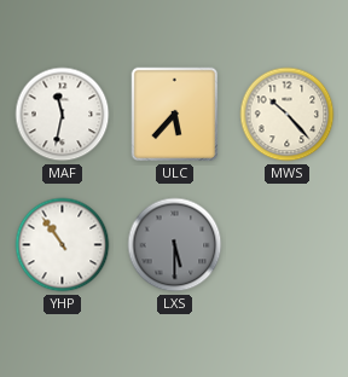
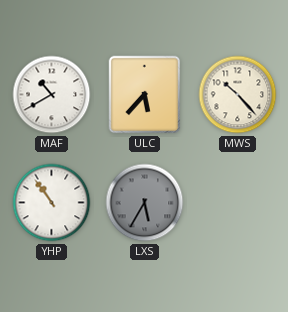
MAF: 11:32 -> 10:40
LXS: 5:30 -> 5:35
